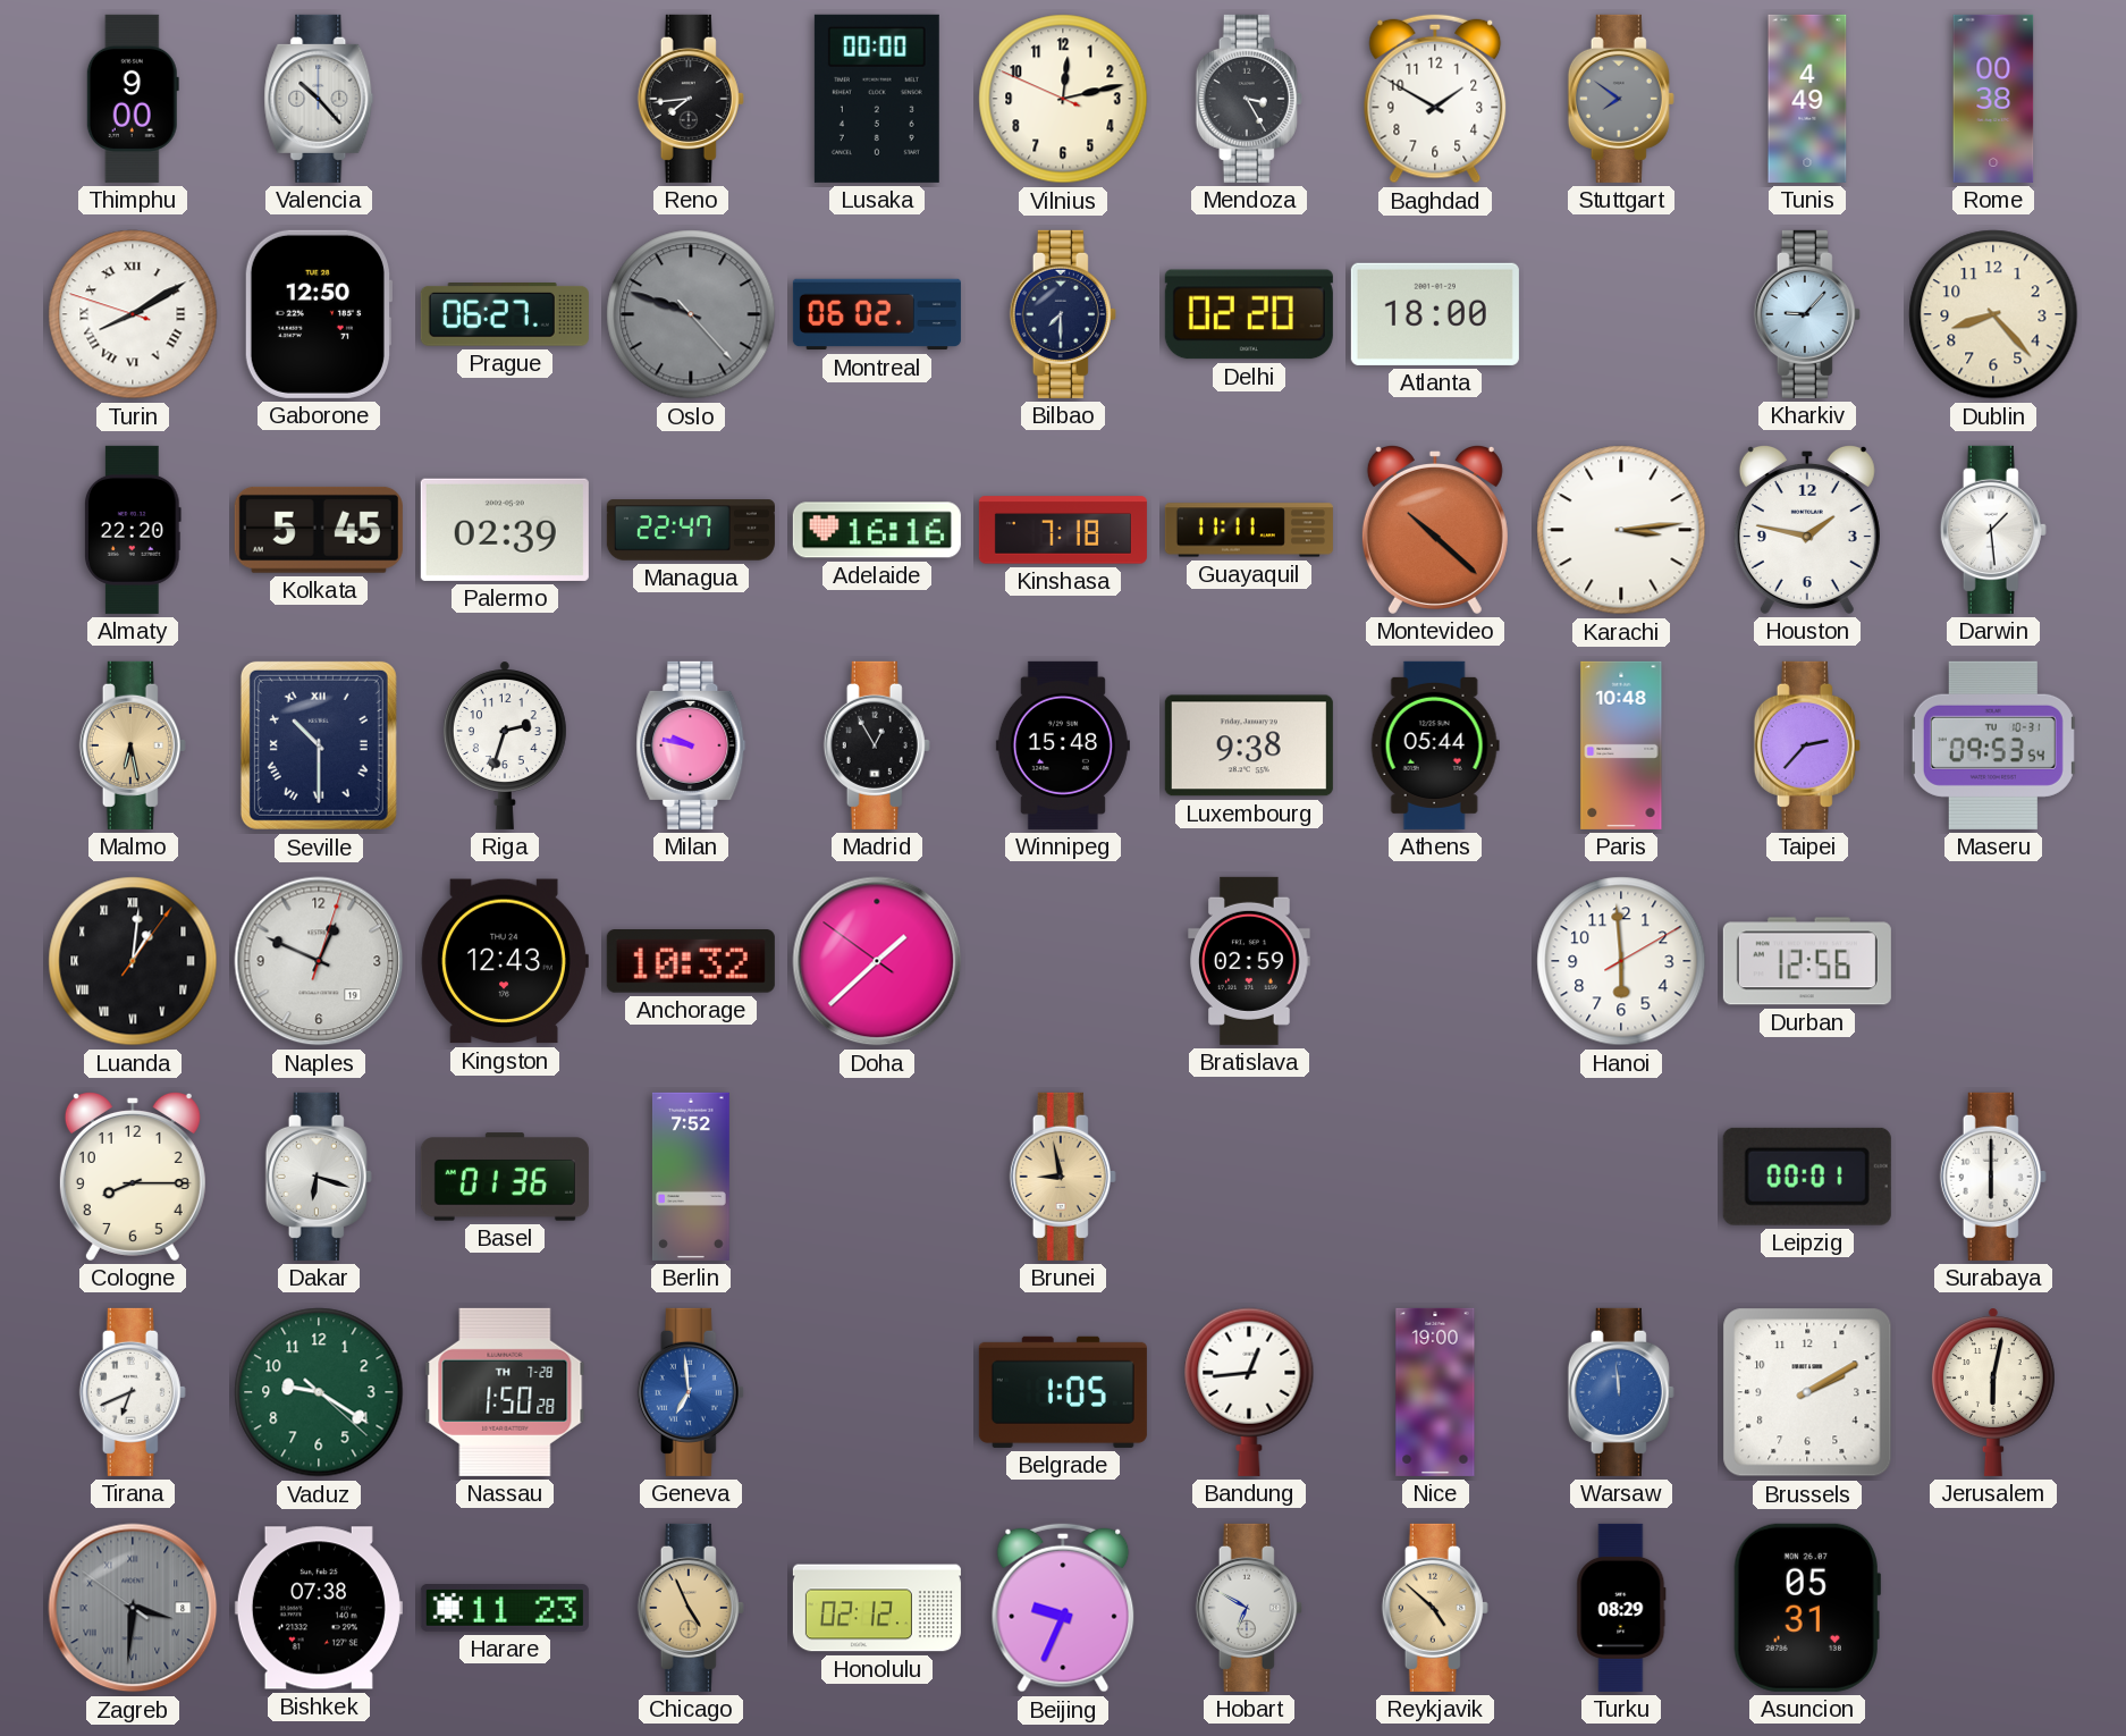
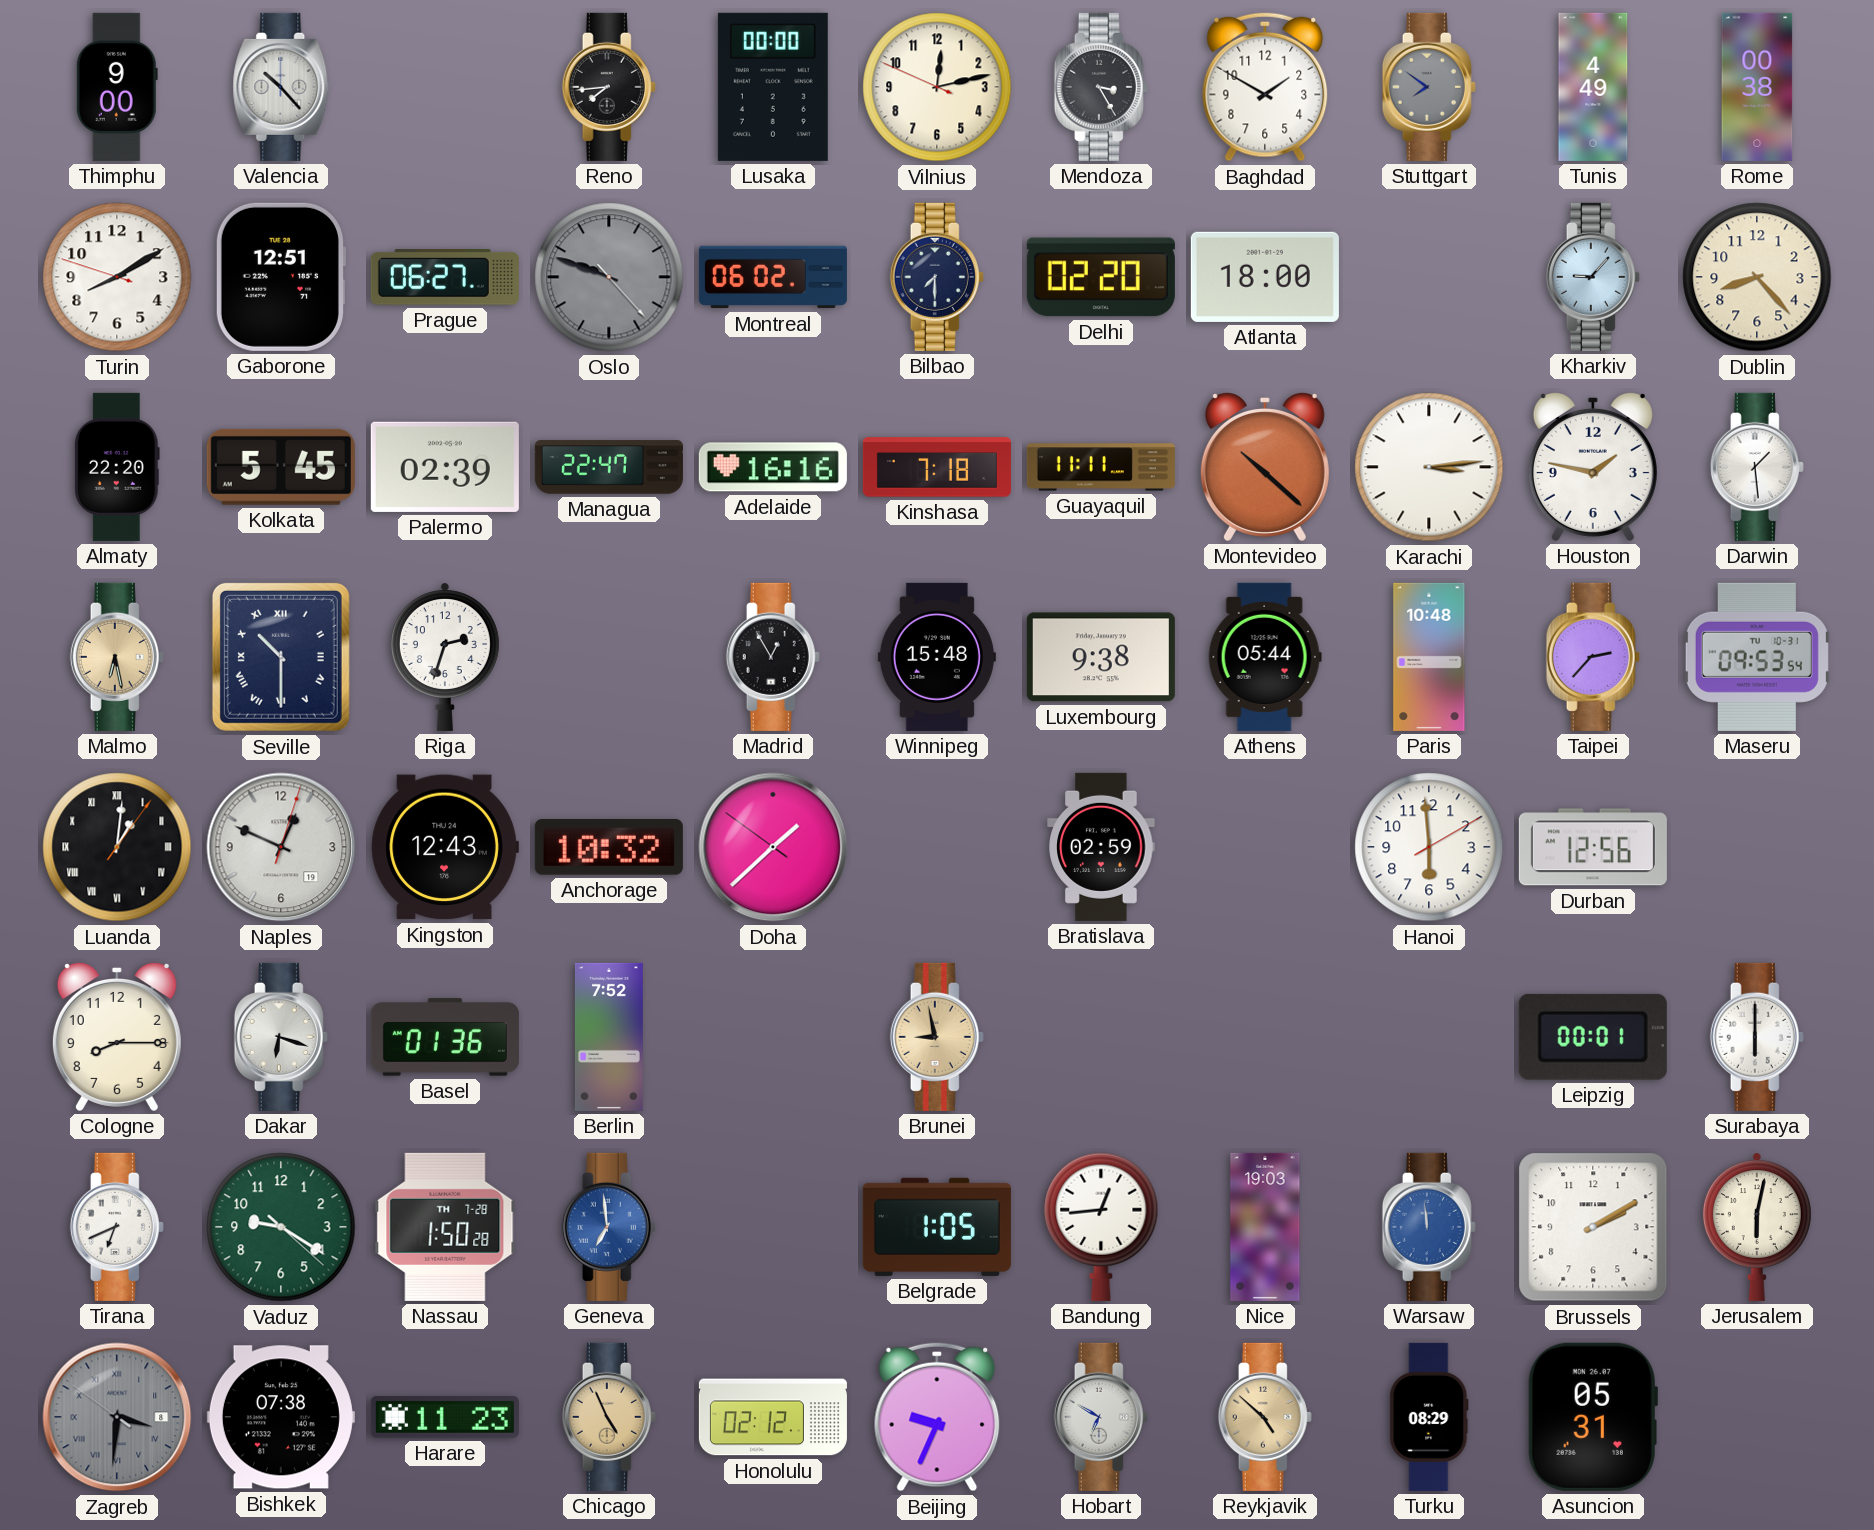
Turin numerals: Roman -> Arabic
Gaborone: 12:50 -> 12:51
Milan: 9:47 -> none
Nice: 19:00 -> 19:03
